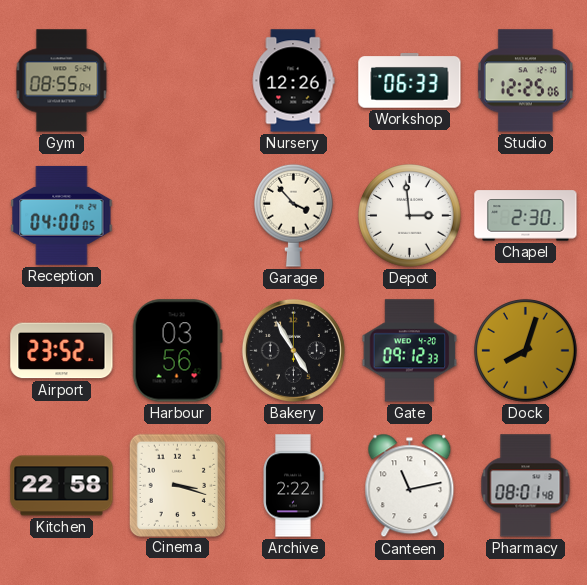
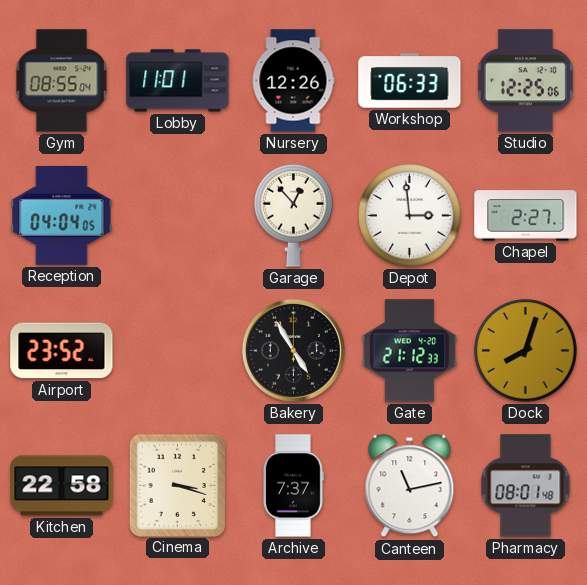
Lobby: none -> 11:01
Reception: 04:00 -> 04:04
Garage: 3:53 -> 12:53
Chapel: 2:30 -> 2:27
Harbour: 03:56 -> none
Gate: 09:12 -> 21:12
Archive: 2:22 -> 7:37
